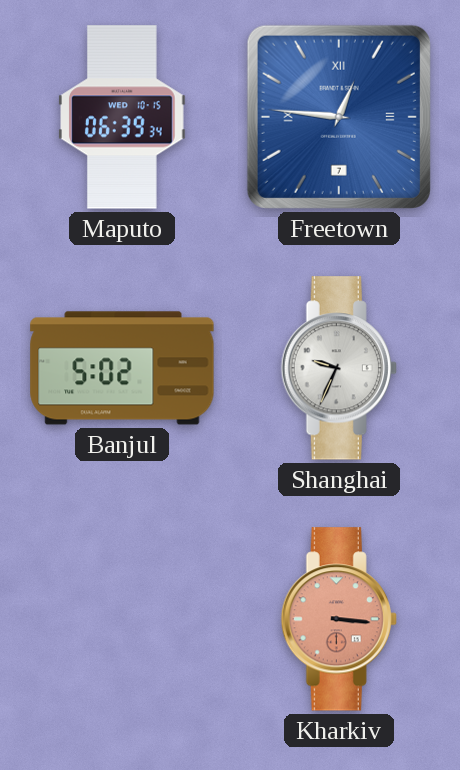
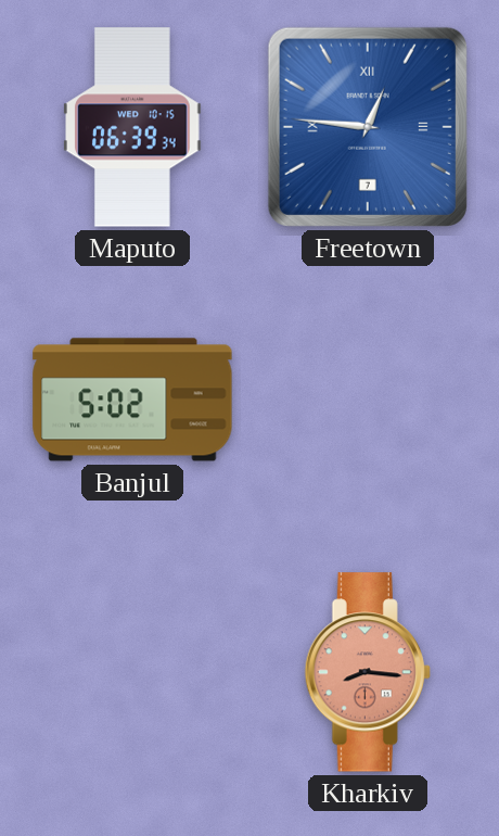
Shanghai: 9:34 -> none
Kharkiv: 3:16 -> 8:16
